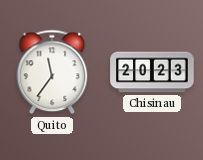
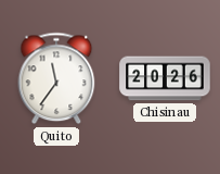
Chisinau: 20:23 -> 20:26
